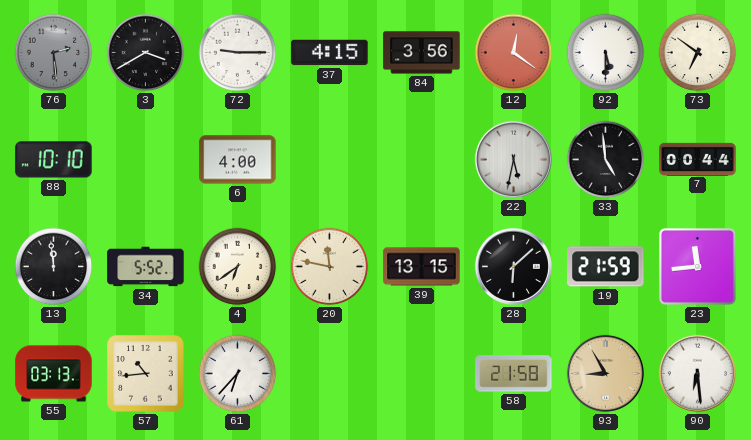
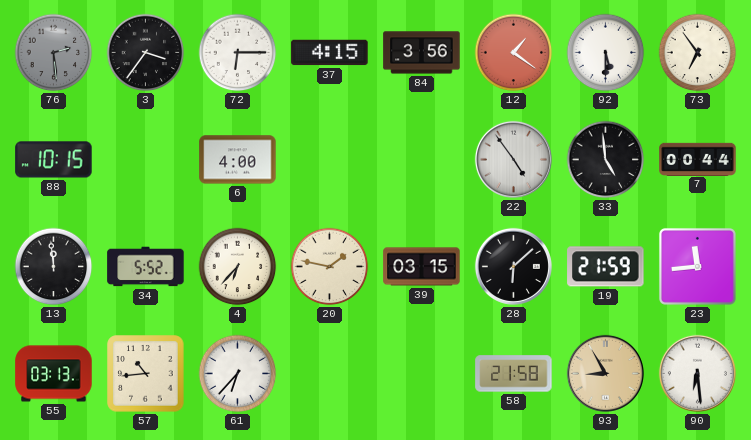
3: 3:40 -> 3:36
72: 9:15 -> 6:15
12: 12:21 -> 1:21
73: 6:51 -> 6:54
88: 10:10 -> 10:15
22: 5:32 -> 4:54
4: 6:39 -> 6:37
20: 11:47 -> 1:47
39: 13:15 -> 03:15
